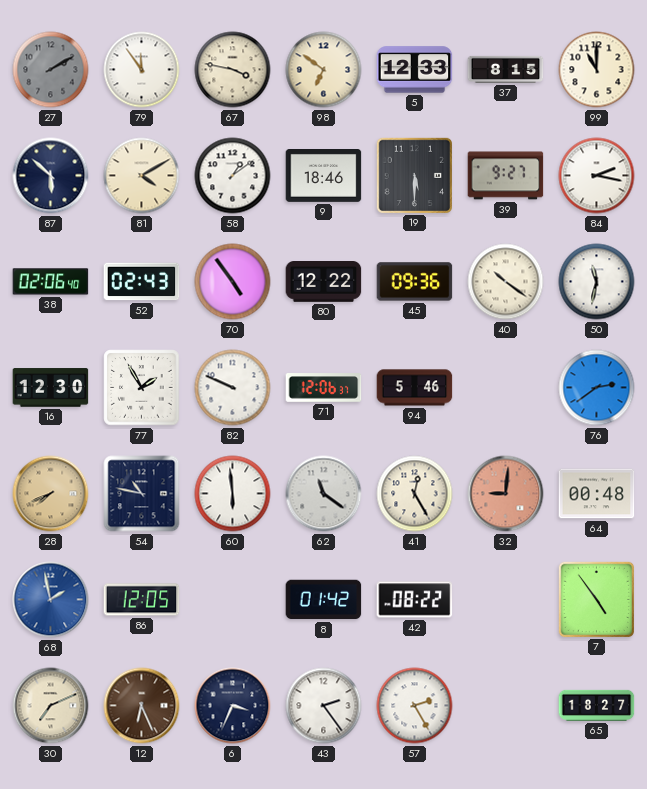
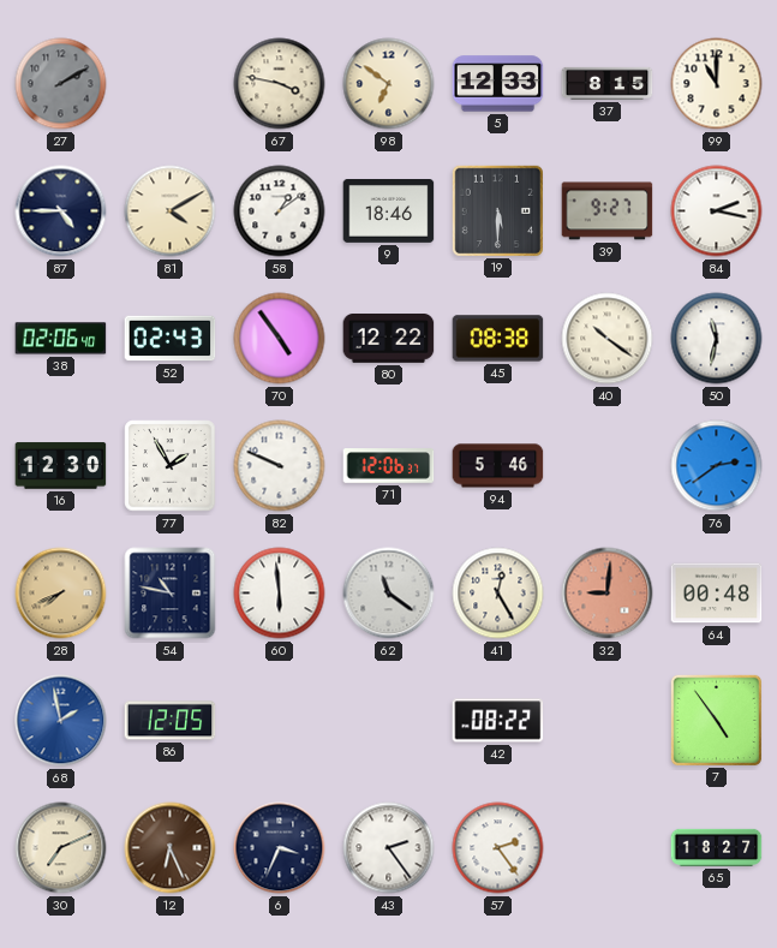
79: 11:54 -> none
87: 5:52 -> 4:45
45: 09:36 -> 08:38
8: 01:42 -> none
57: 2:25 -> 2:24
